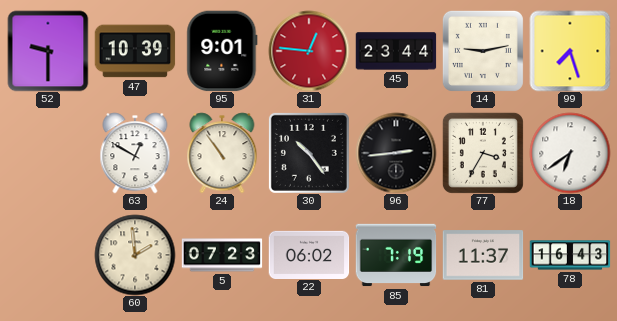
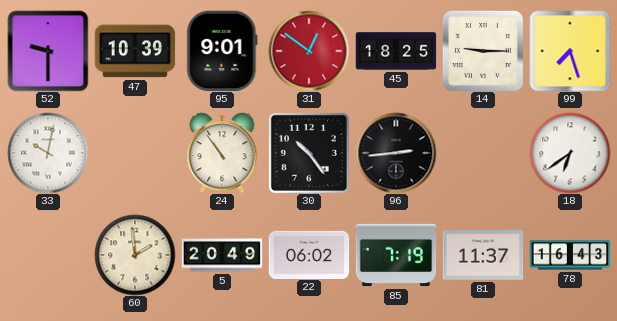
31: 12:46 -> 12:51
45: 23:44 -> 18:25
14: 9:13 -> 9:15
33: none -> 10:02
63: 12:50 -> none
77: 3:35 -> none
5: 07:23 -> 20:49
